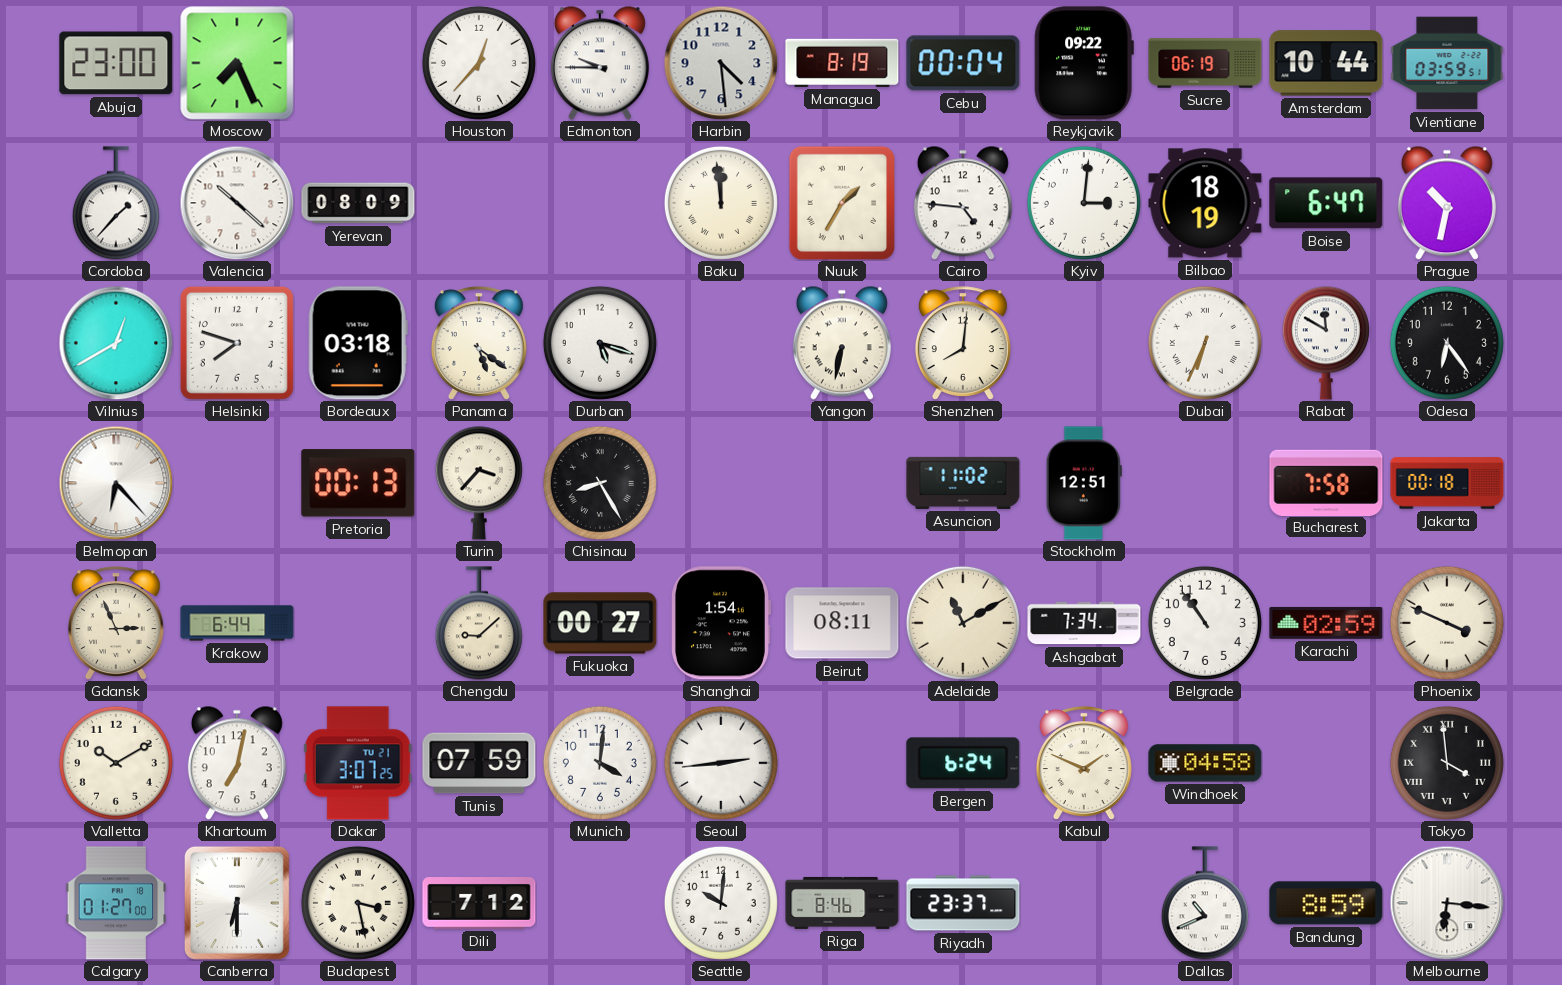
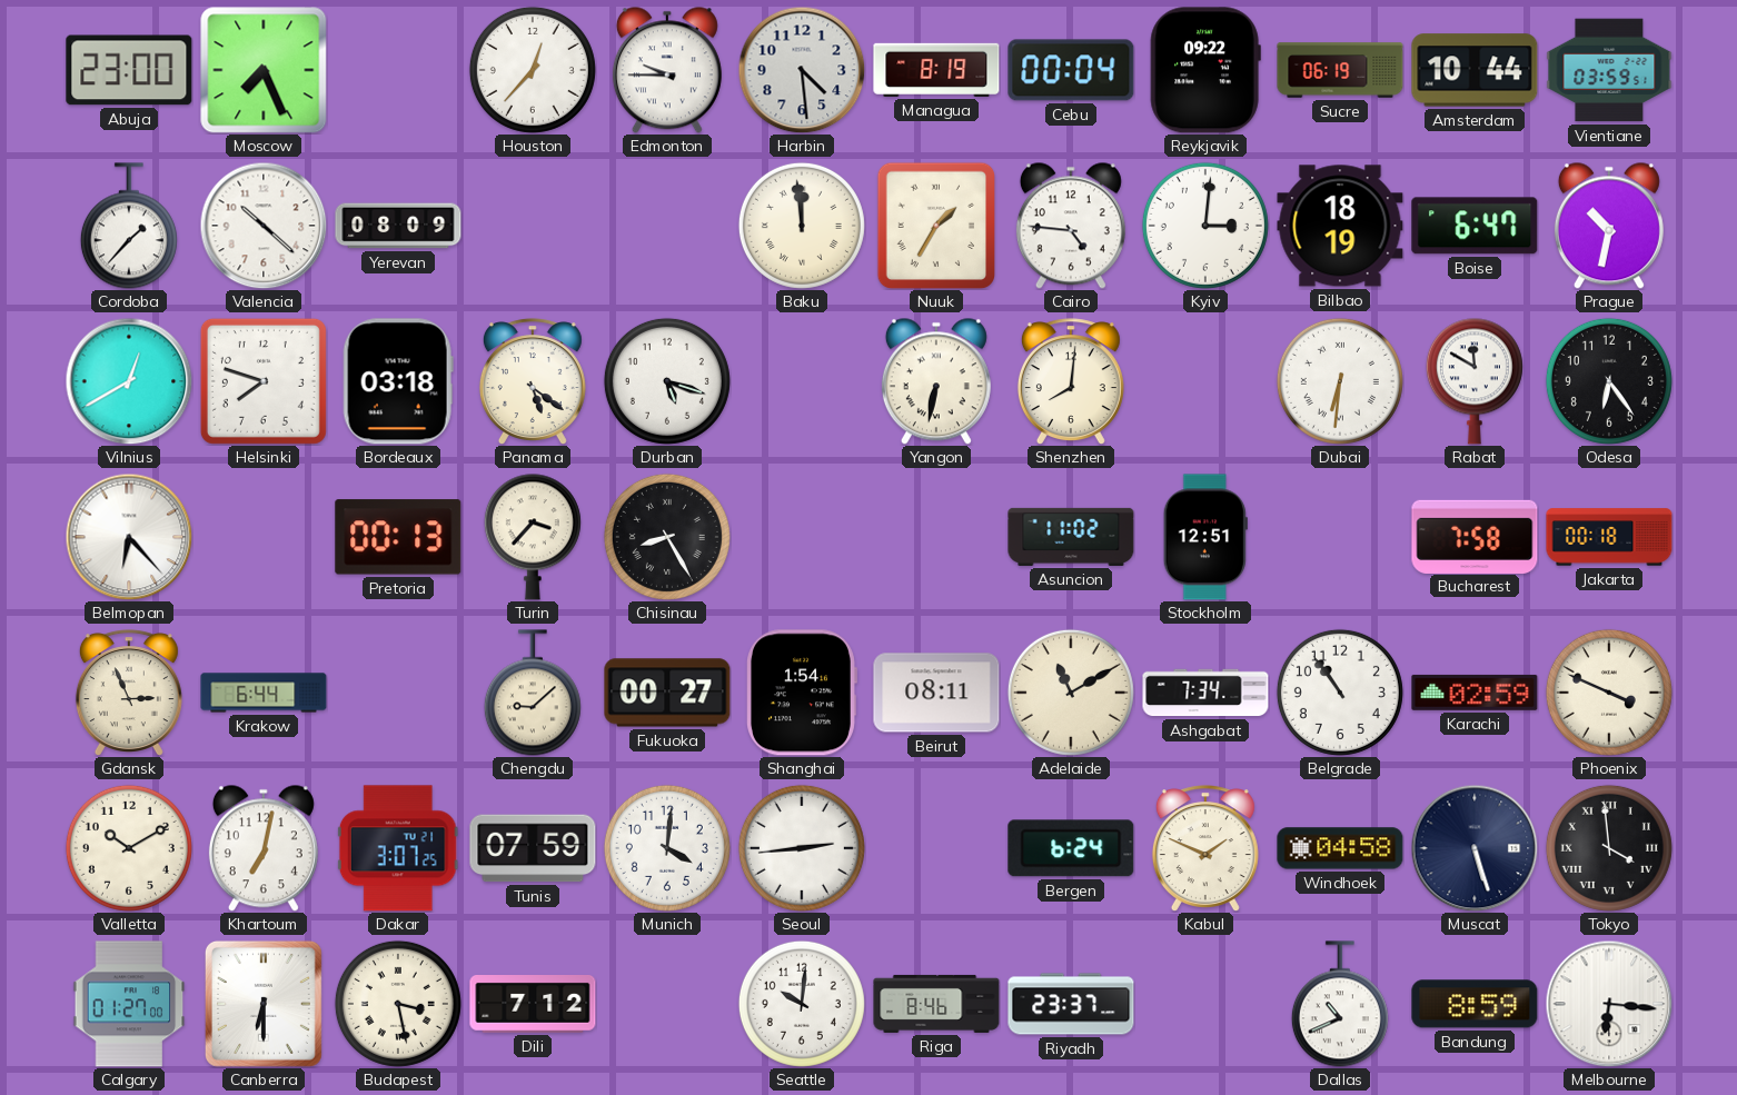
Dubai: 6:34 -> 6:31
Muscat: none -> 5:27
